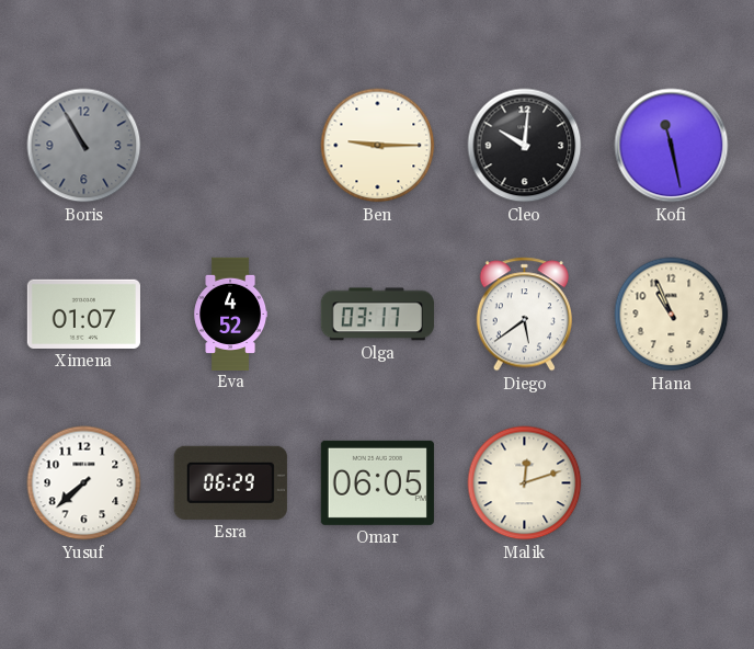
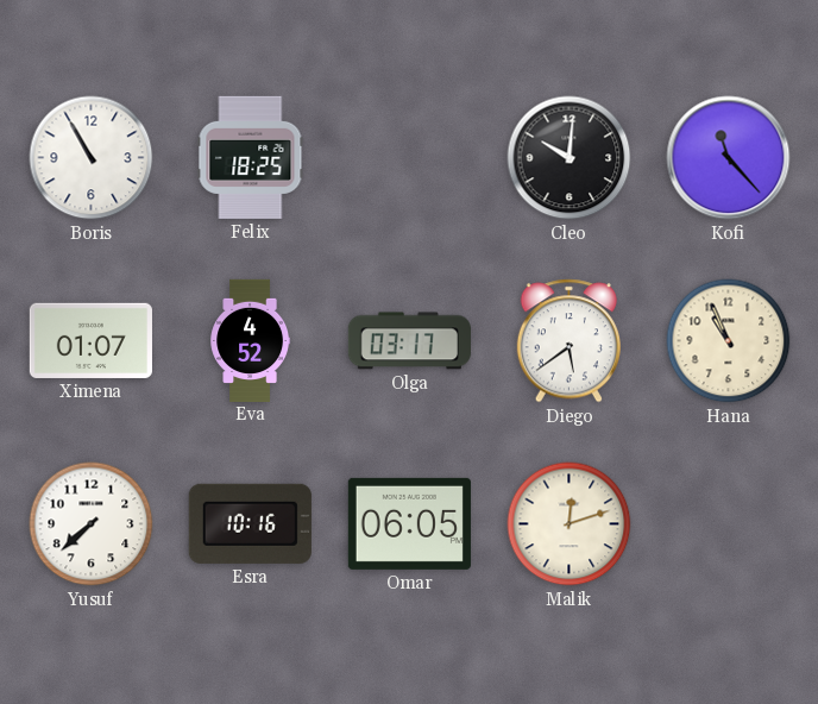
Boris dial: grey -> white
Felix: none -> 18:25
Ben: 9:15 -> none
Kofi: 11:28 -> 11:23
Esra: 06:29 -> 10:16
